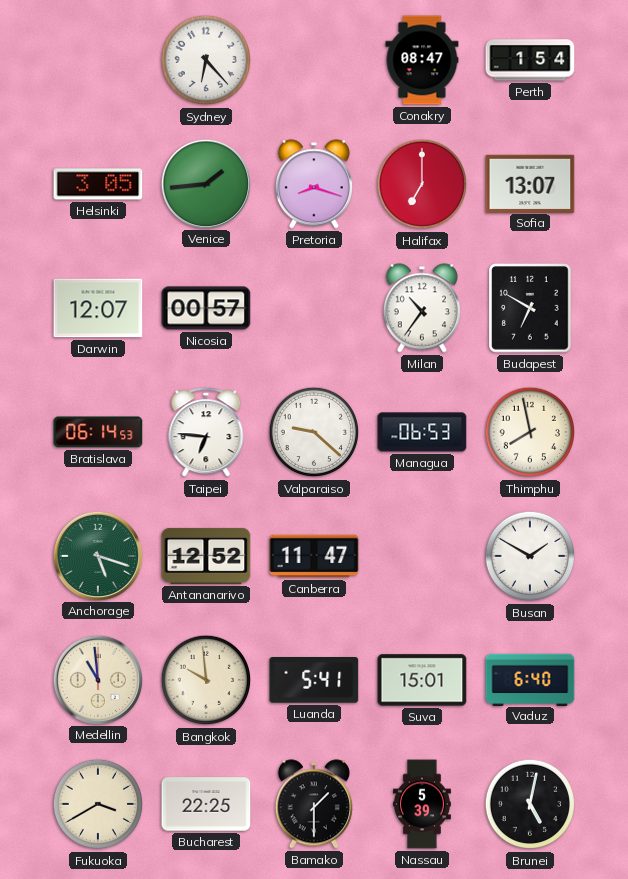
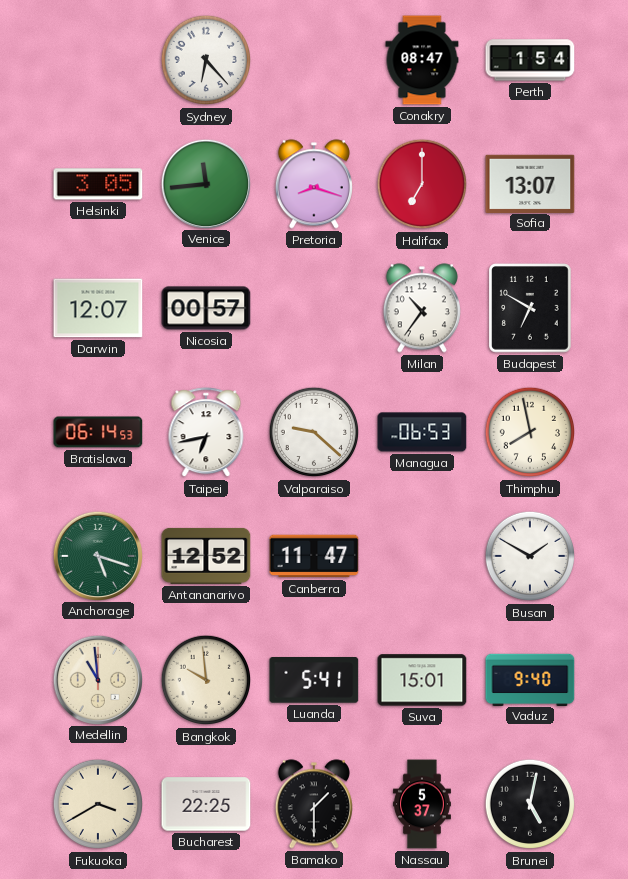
Venice: 1:44 -> 11:44
Taipei: 6:46 -> 6:43
Vaduz: 6:40 -> 9:40
Nassau: 5:39 -> 5:37
